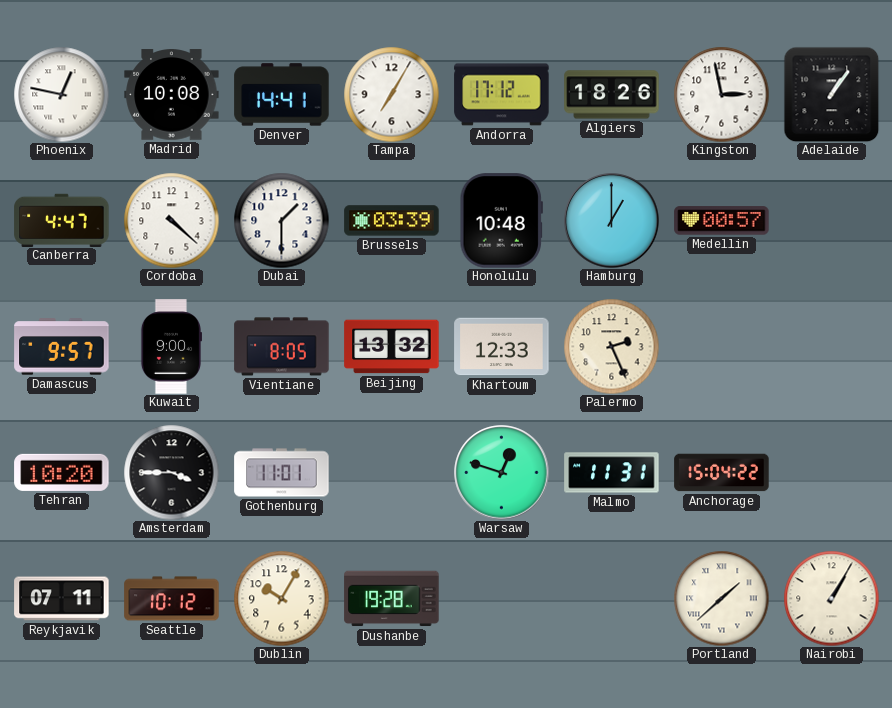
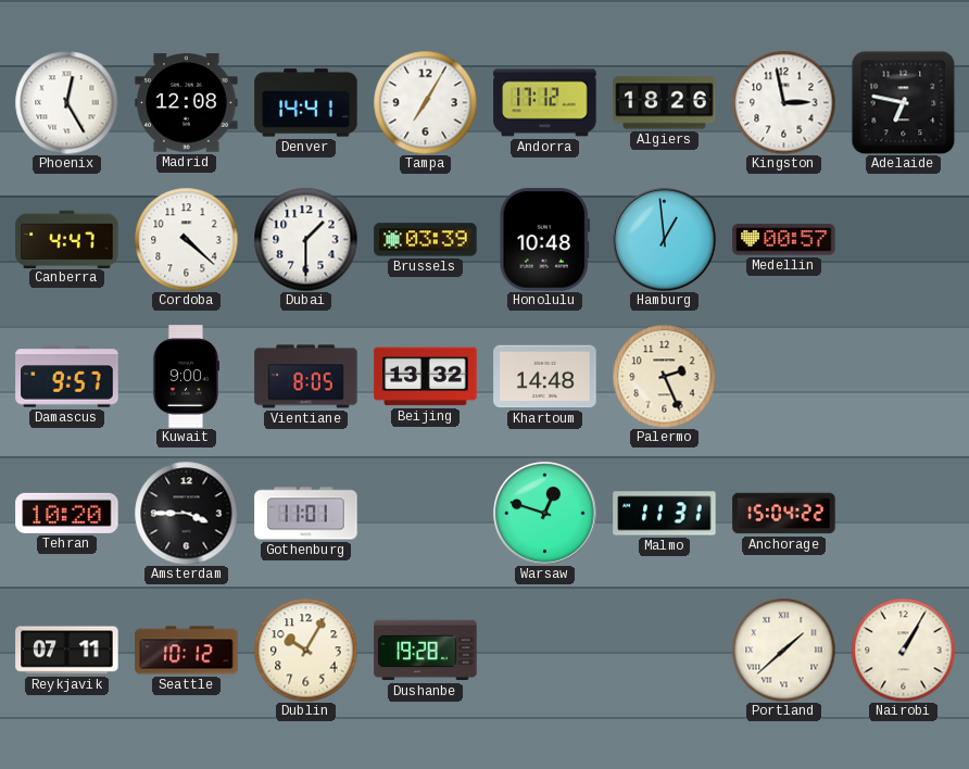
Phoenix: 12:47 -> 12:25
Madrid: 10:08 -> 12:08
Adelaide: 1:06 -> 6:47
Hamburg: 1:00 -> 12:59
Khartoum: 12:33 -> 14:48
